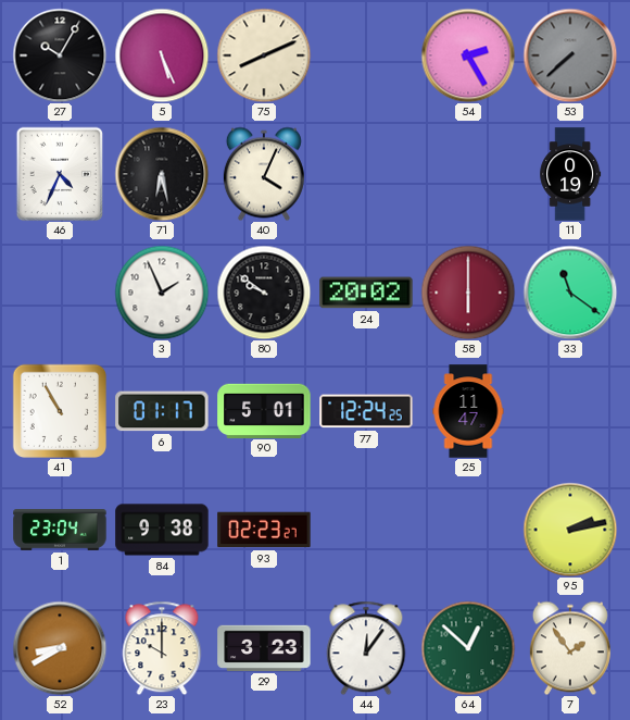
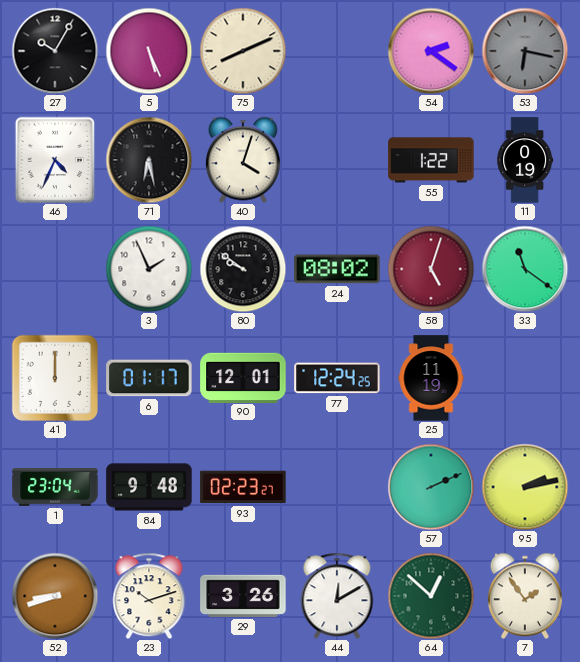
54: 2:25 -> 2:21
53: 7:38 -> 6:17
40: 4:04 -> 4:03
55: none -> 1:22
24: 20:02 -> 08:02
58: 6:00 -> 5:03
41: 10:55 -> 12:00
90: 5:01 -> 12:01
25: 11:47 -> 11:19
84: 9:38 -> 9:48
57: none -> 2:11
52: 8:40 -> 8:42
23: 10:00 -> 10:12
29: 3:23 -> 3:26
44: 12:06 -> 12:10
